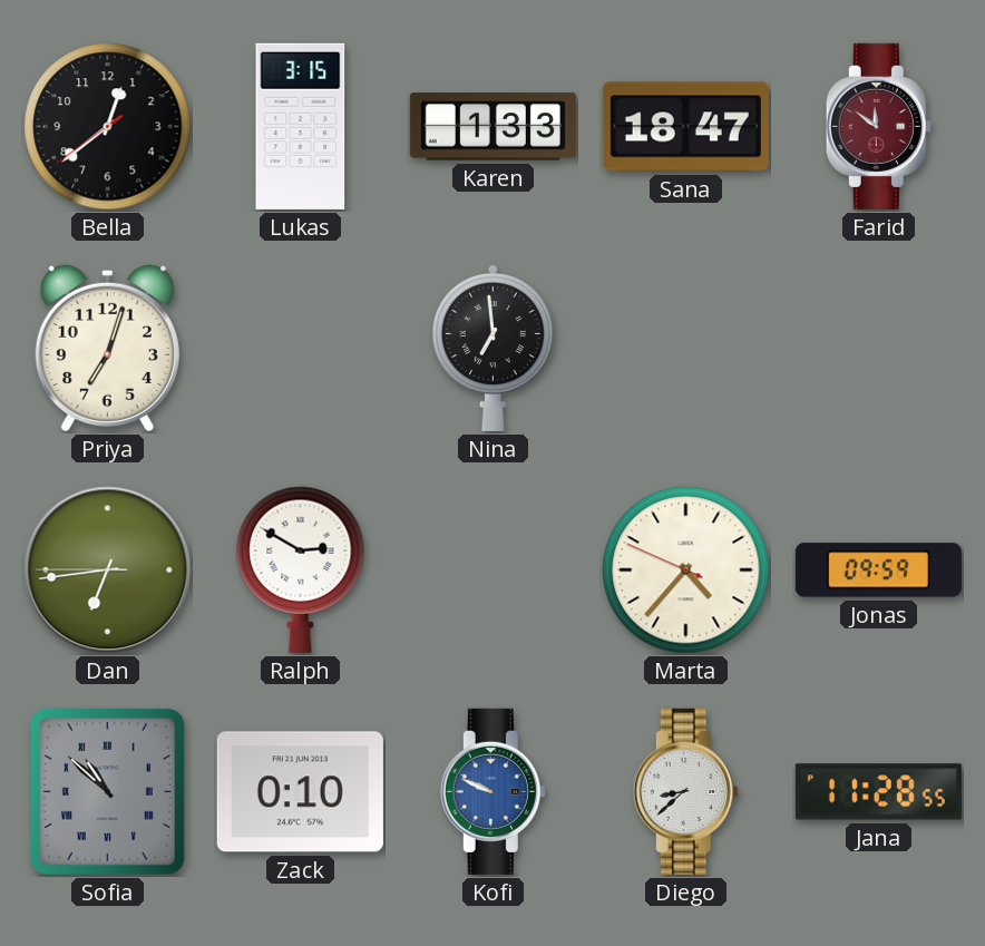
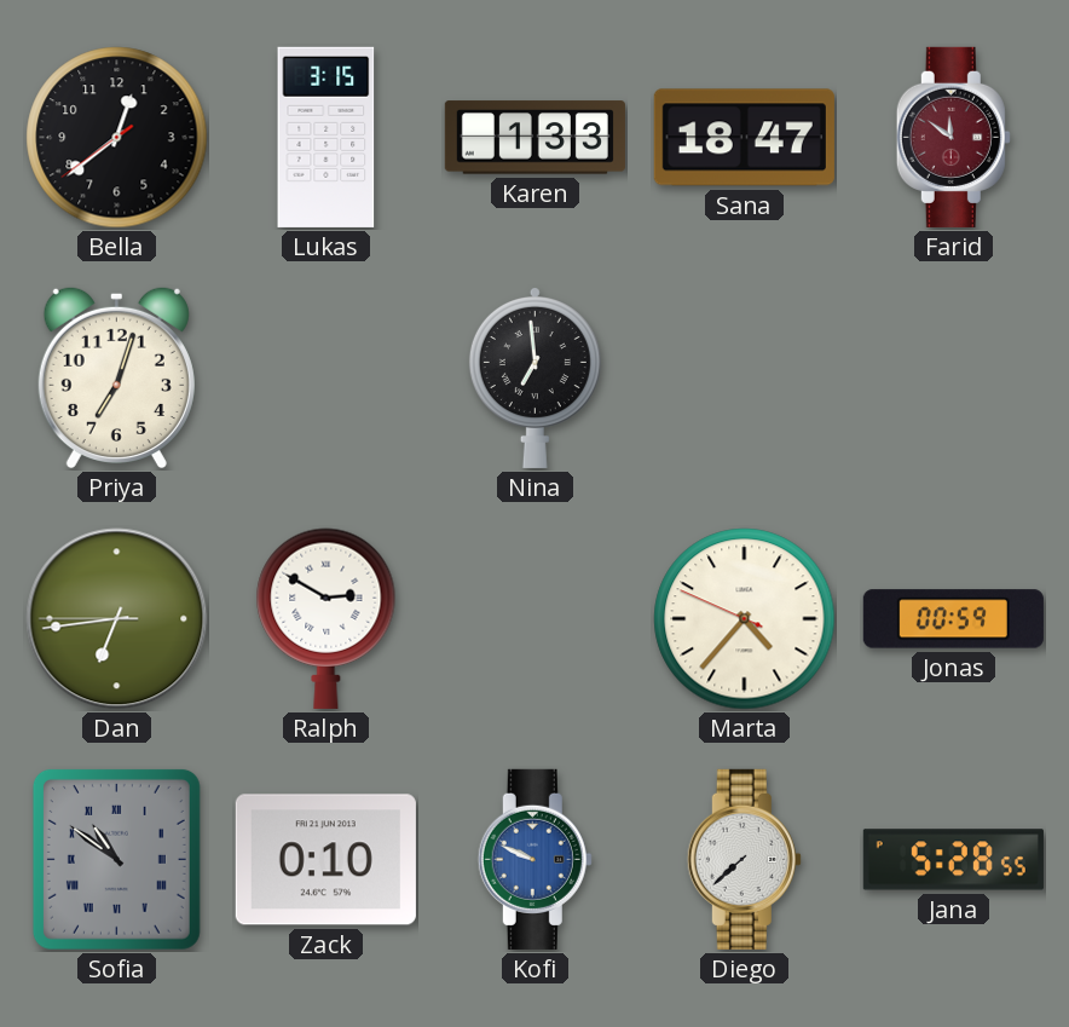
Jonas: 09:59 -> 00:59
Sofia: 10:52 -> 10:51
Diego: 8:38 -> 7:38
Jana: 11:28 -> 5:28
